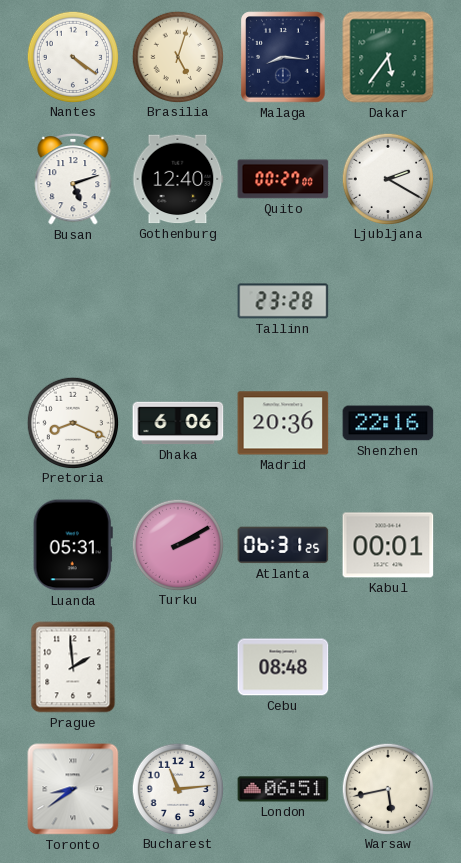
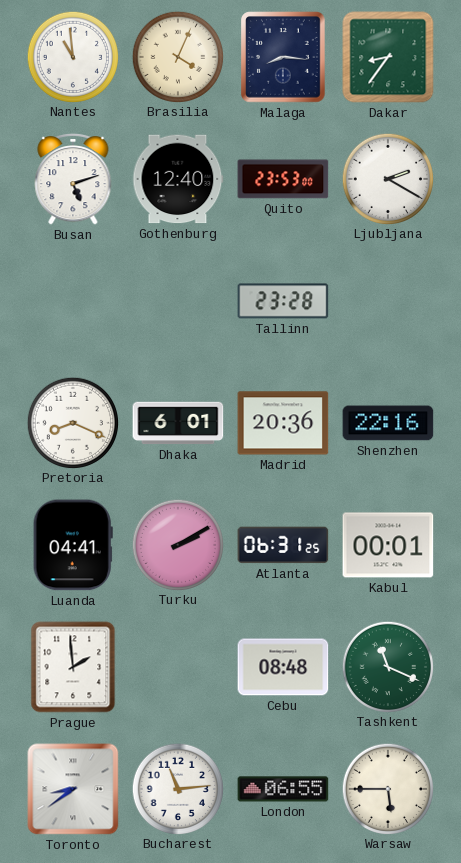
Nantes: 4:21 -> 10:59
Brasilia: 5:03 -> 4:04
Dakar: 5:36 -> 8:36
Quito: 00:27 -> 23:53
Dhaka: 6:06 -> 6:01
Luanda: 05:31 -> 04:41
Tashkent: none -> 11:19
London: 06:51 -> 06:55
Warsaw: 5:43 -> 5:45
